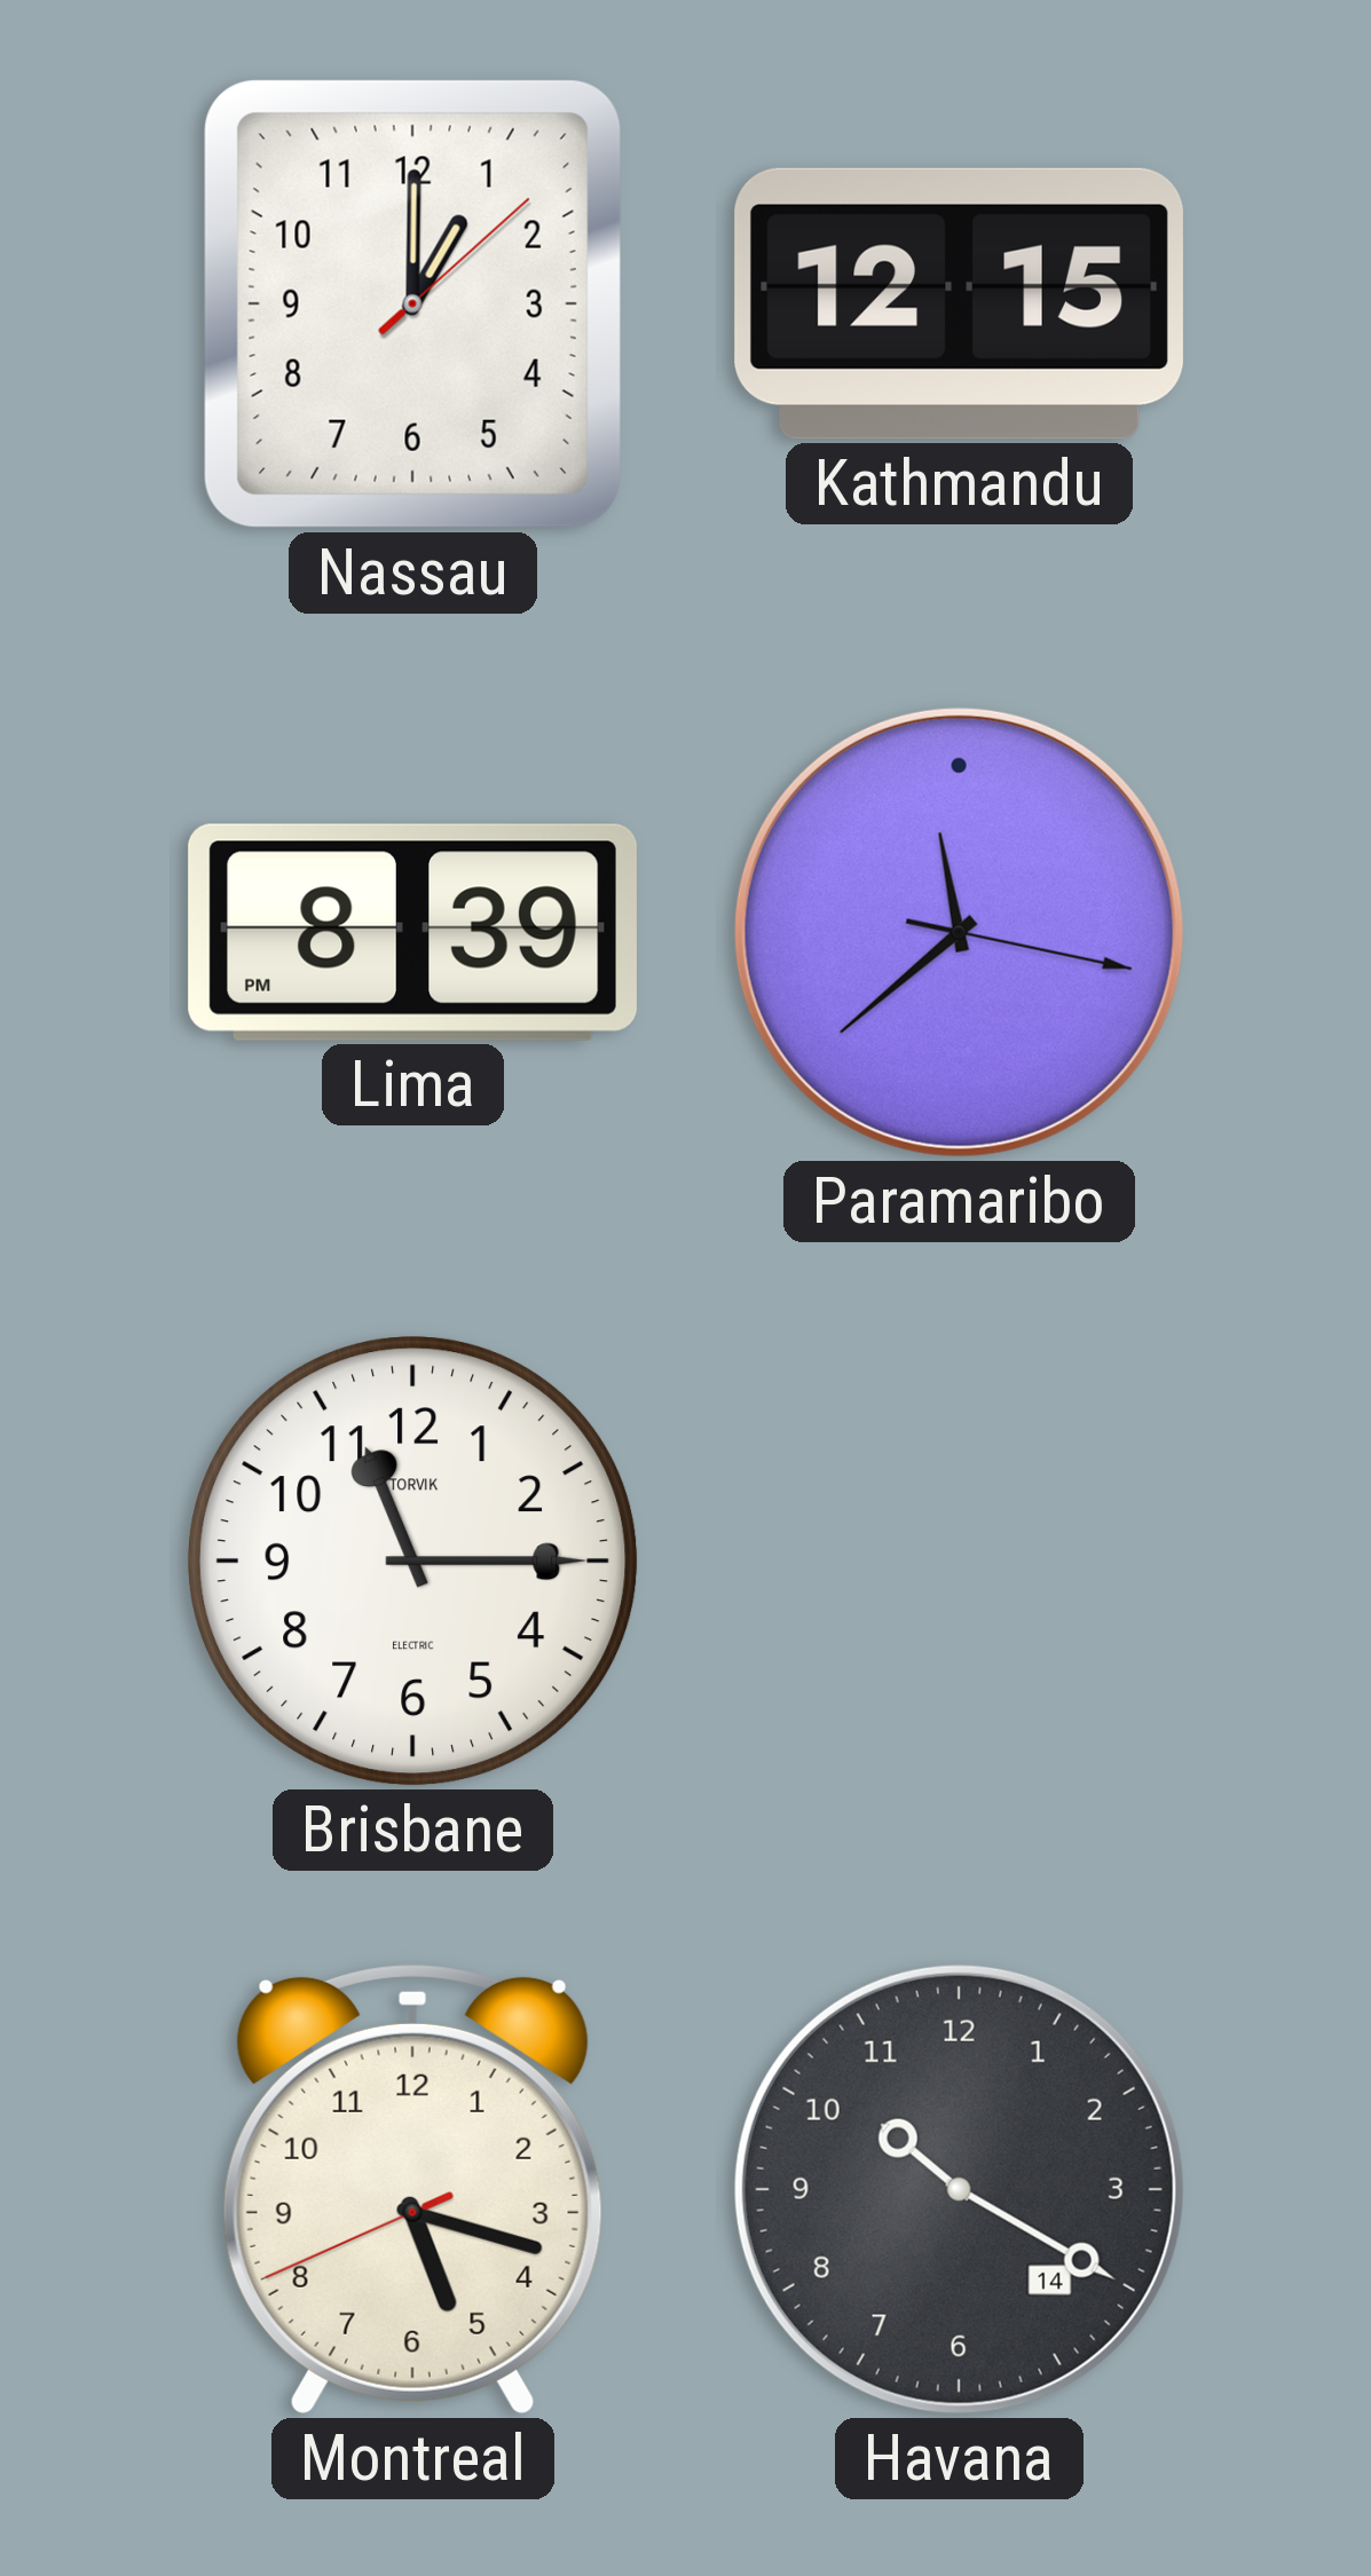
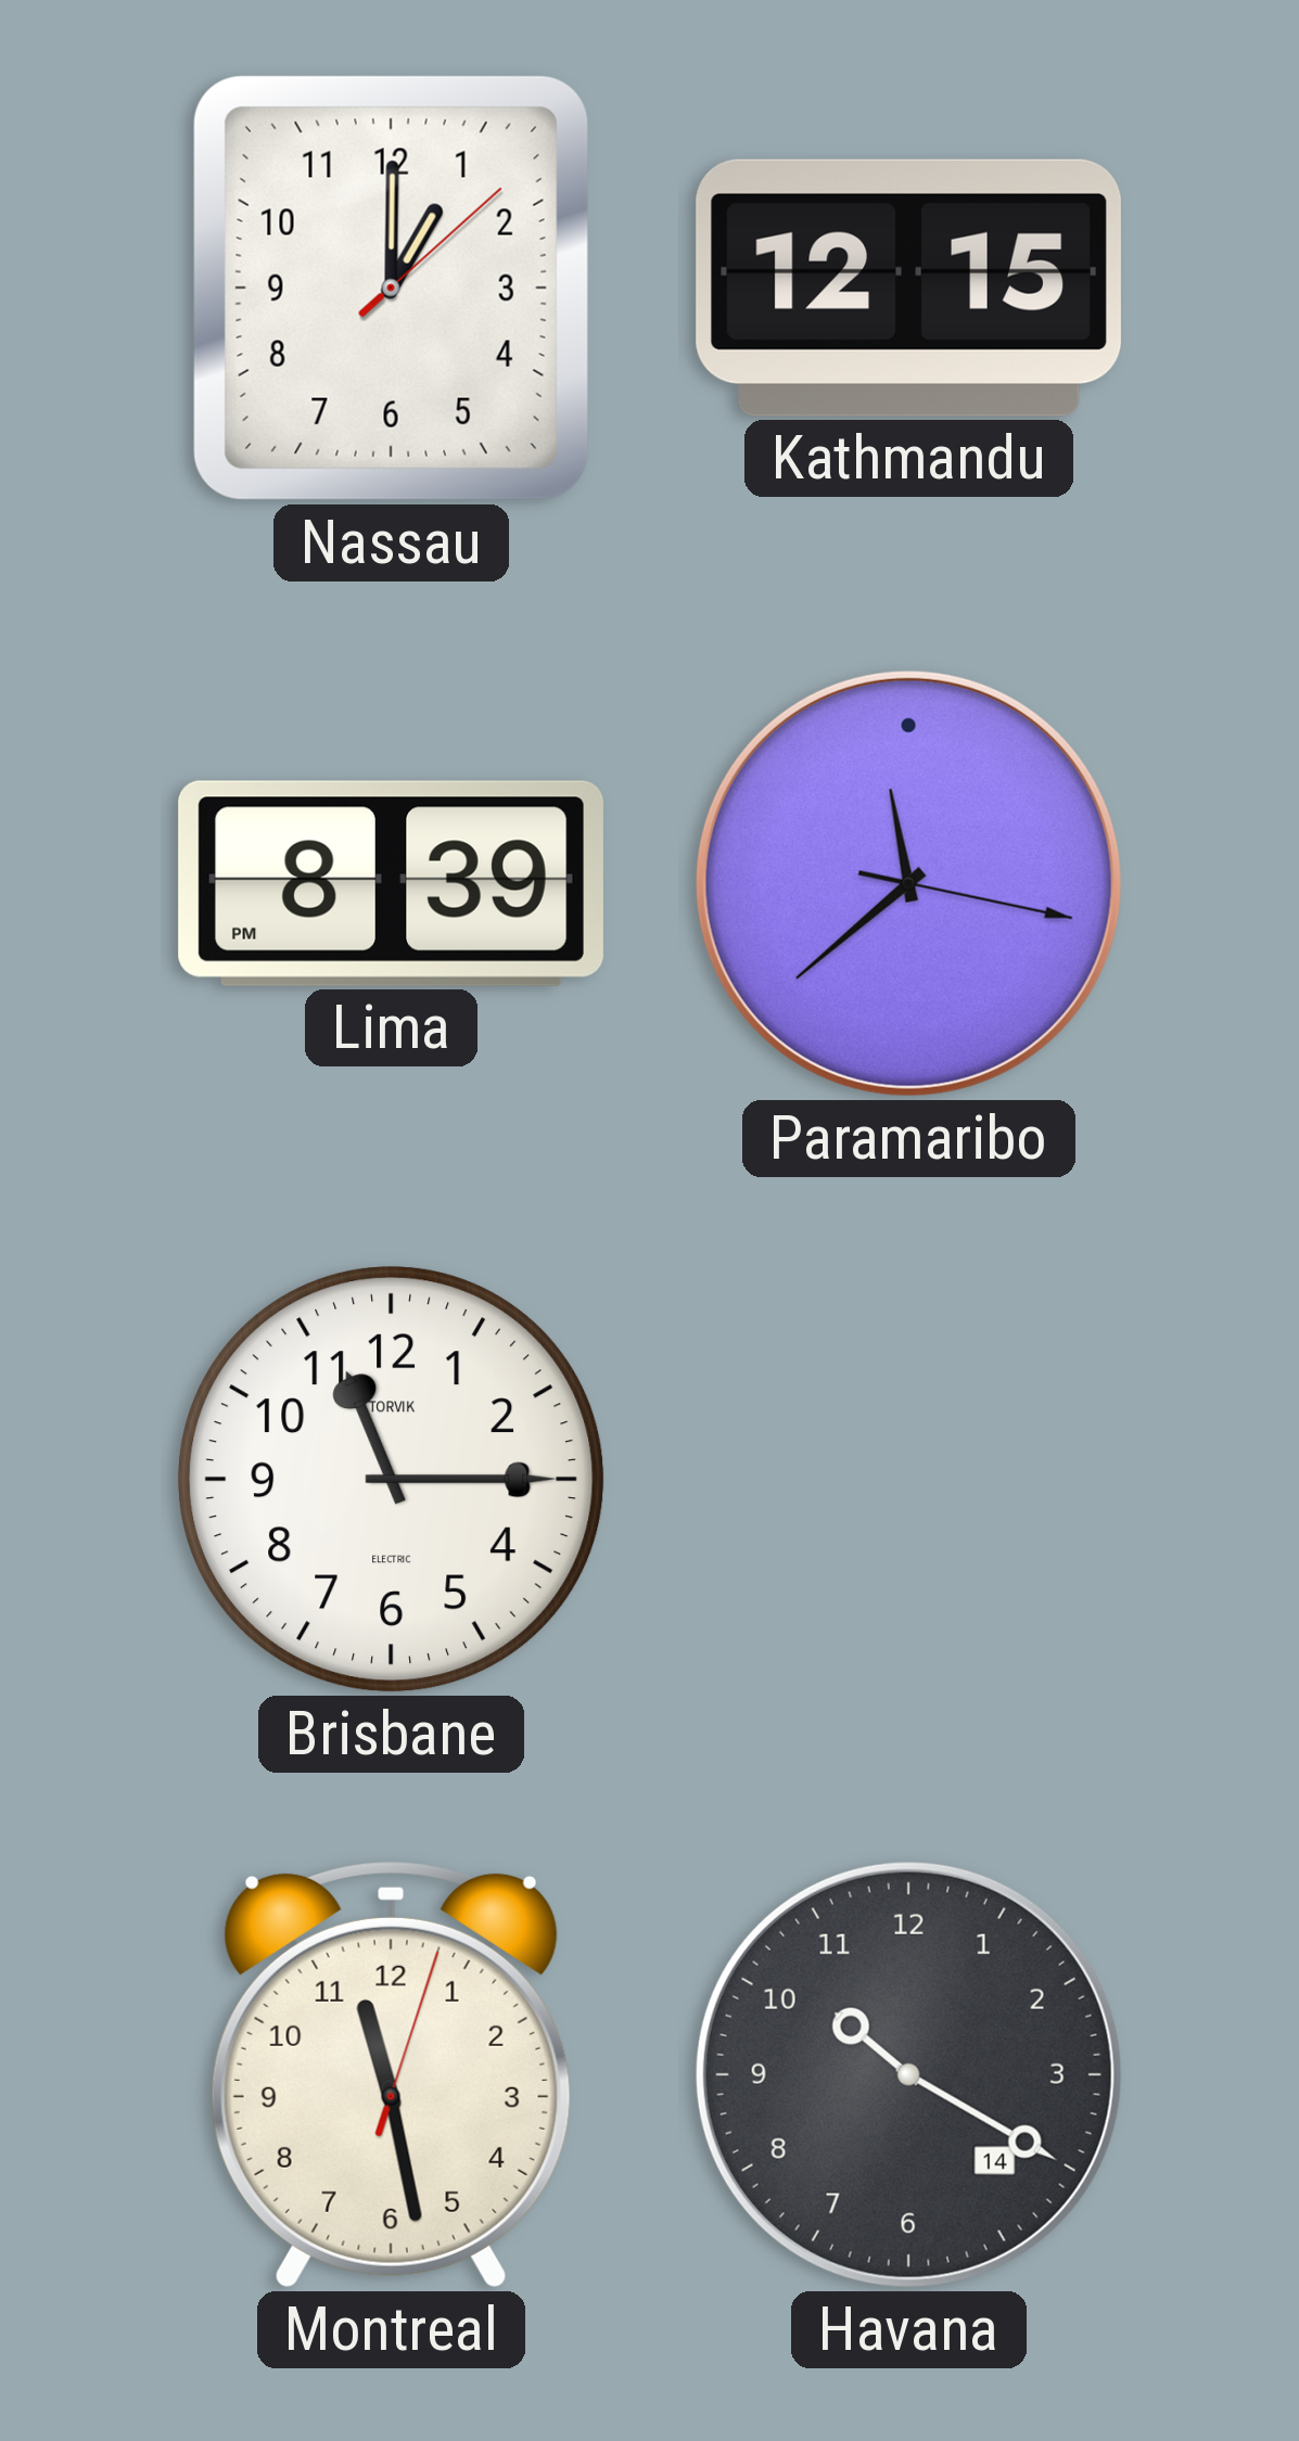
Montreal: 5:17 -> 11:28
